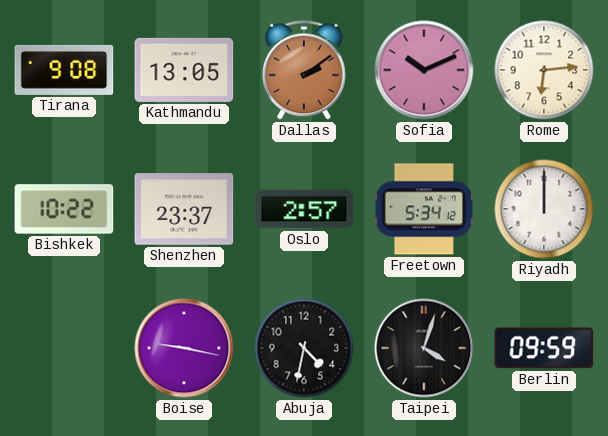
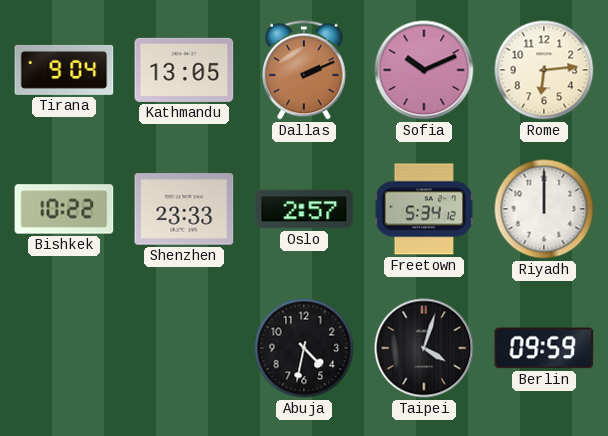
Tirana: 9:08 -> 9:04
Dallas: 2:09 -> 2:11
Shenzhen: 23:37 -> 23:33
Boise: 9:17 -> none
